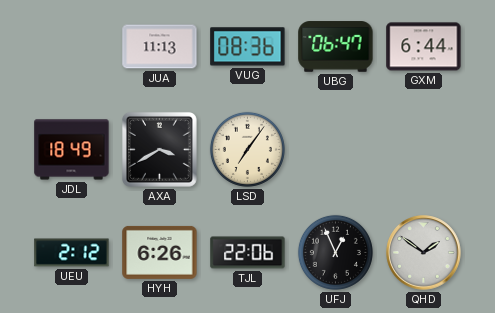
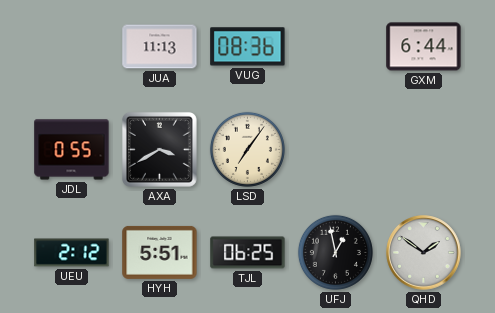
UBG: 06:47 -> none
JDL: 18:49 -> 0:55
HYH: 6:26 -> 5:51
TJL: 22:06 -> 06:25
UFJ: 12:56 -> 12:58
